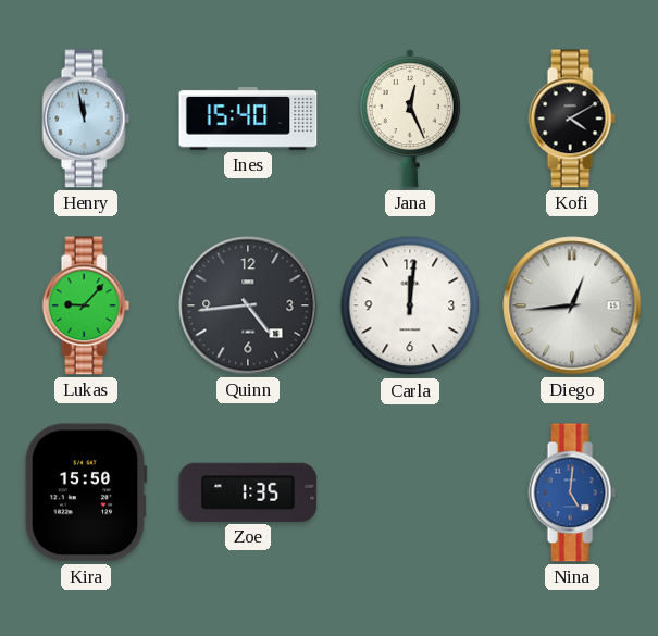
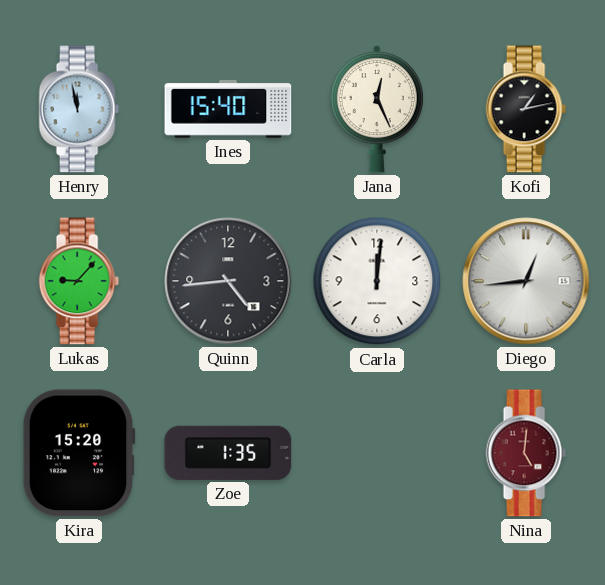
Kofi: 4:10 -> 1:13
Kira: 15:50 -> 15:20
Nina dial: blue -> burgundy
